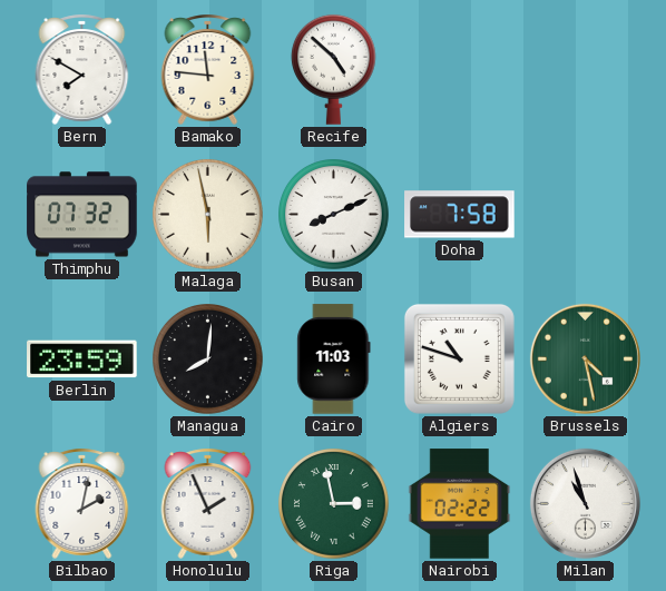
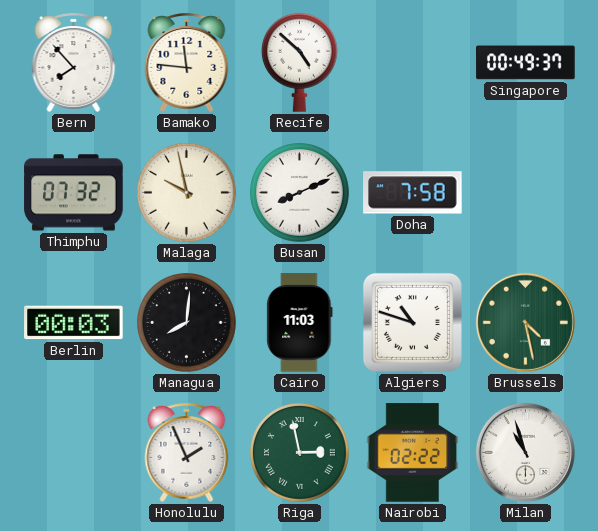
Bern: 7:50 -> 7:53
Singapore: none -> 00:49
Malaga: 5:58 -> 9:58
Berlin: 23:59 -> 00:03
Bilbao: 2:02 -> none
